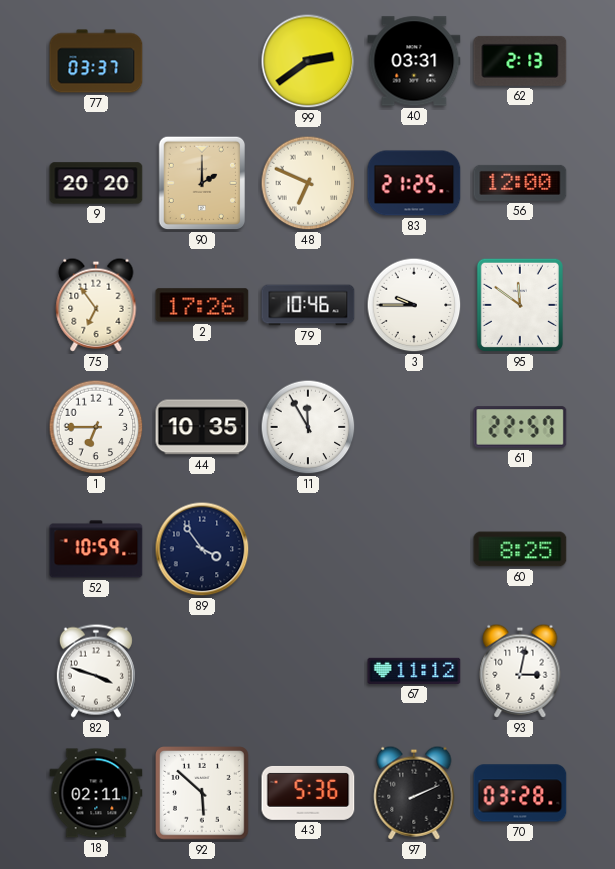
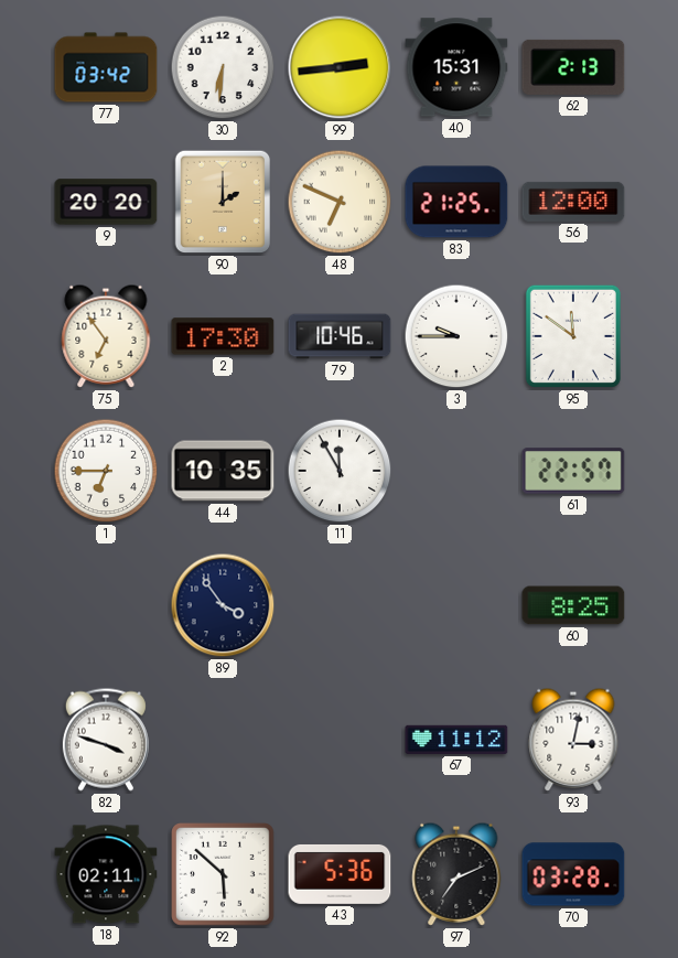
77: 03:37 -> 03:42
30: none -> 6:31
99: 2:39 -> 2:44
40: 03:31 -> 15:31
2: 17:26 -> 17:30
52: 10:59 -> none
97: 2:11 -> 7:11
